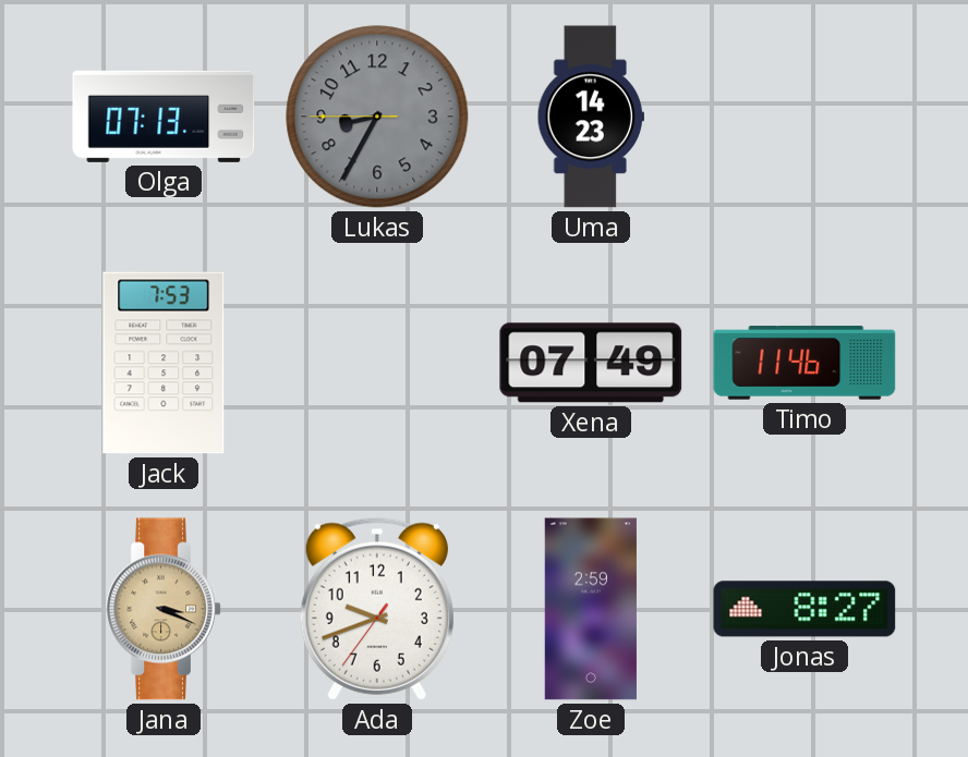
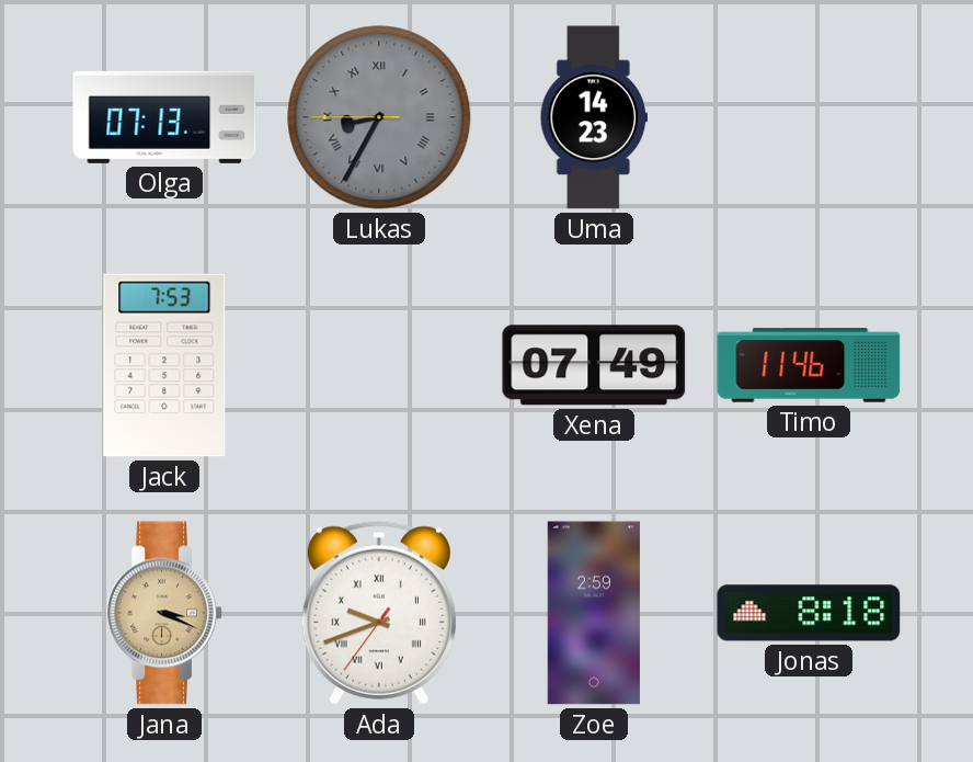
Lukas numerals: Arabic -> Roman
Ada numerals: Arabic -> Roman
Jonas: 8:27 -> 8:18
